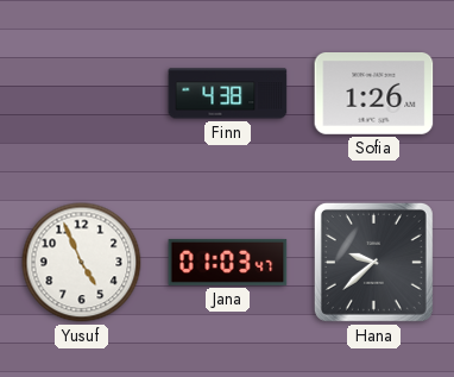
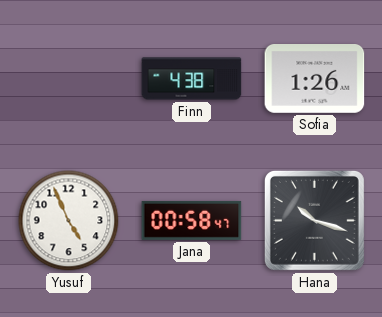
Jana: 01:03 -> 00:58
Hana: 9:38 -> 10:18
